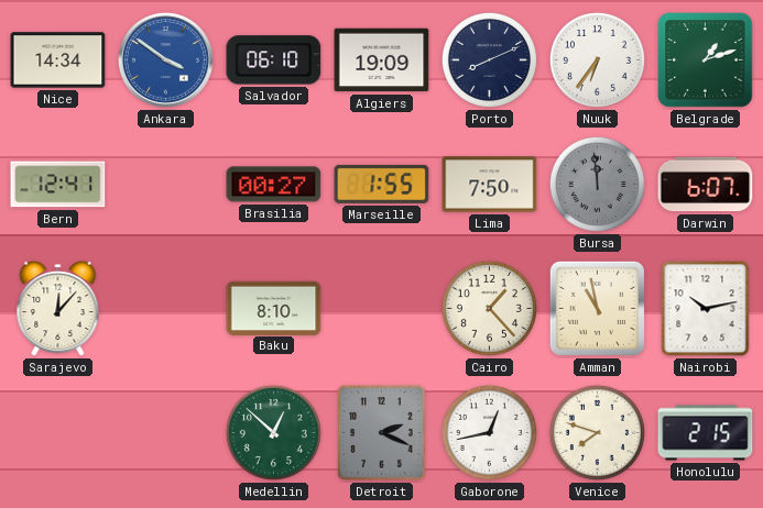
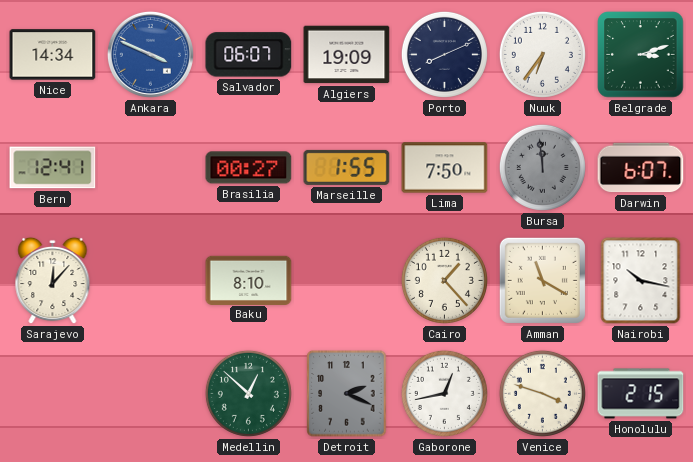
Ankara: 3:51 -> 3:49
Salvador: 06:10 -> 06:07
Belgrade: 1:12 -> 3:12
Amman: 10:58 -> 11:20
Nairobi: 10:13 -> 10:17
Venice: 7:48 -> 3:48
